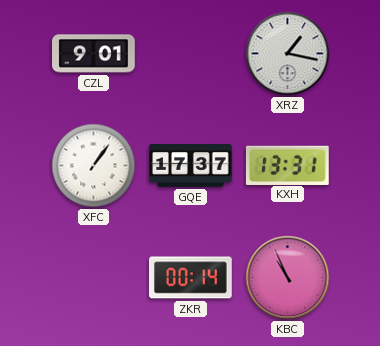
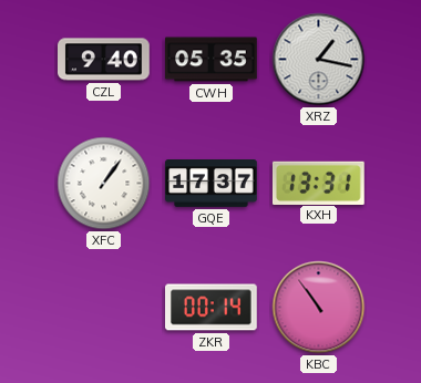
CZL: 9:01 -> 9:40
CWH: none -> 05:35
KBC: 10:56 -> 10:54
